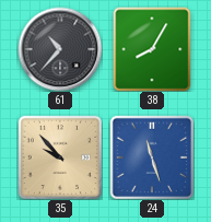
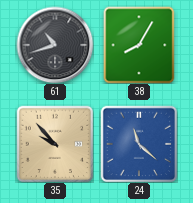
61: 10:37 -> 10:42
24: 11:27 -> 11:22
